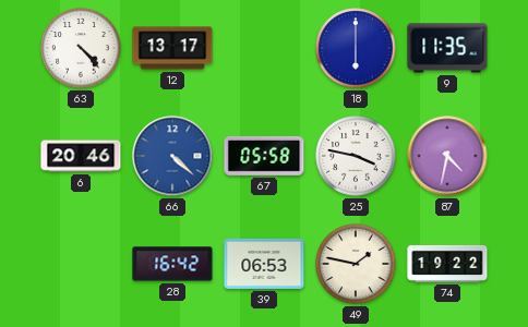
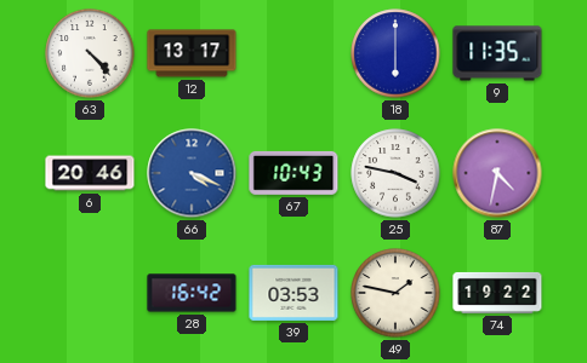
66: 4:22 -> 4:19
67: 05:58 -> 10:43
39: 06:53 -> 03:53
